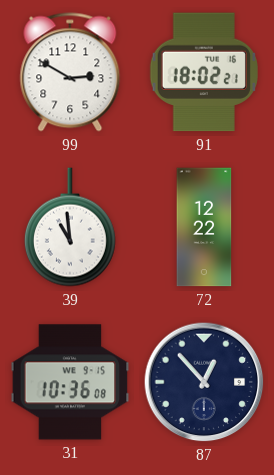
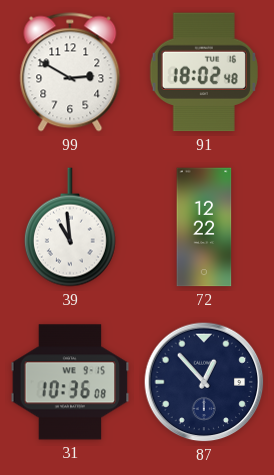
91: 18:02:21 -> 18:02:48
